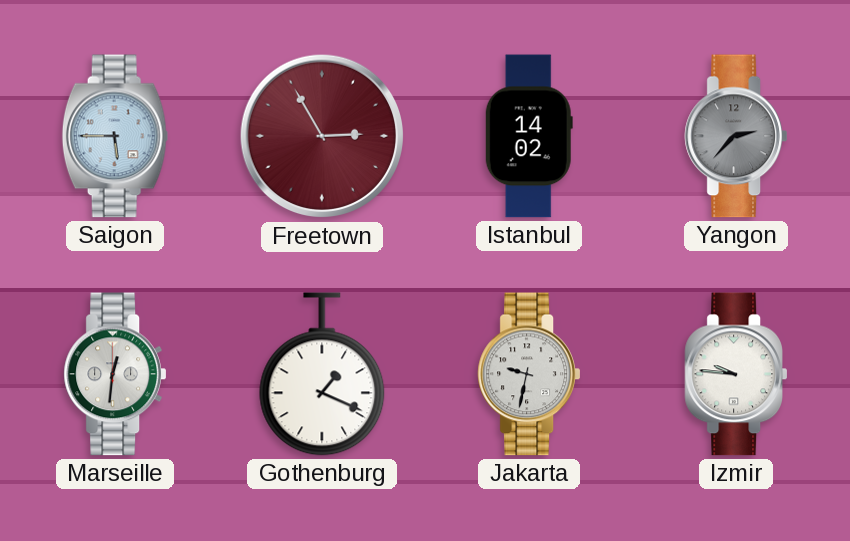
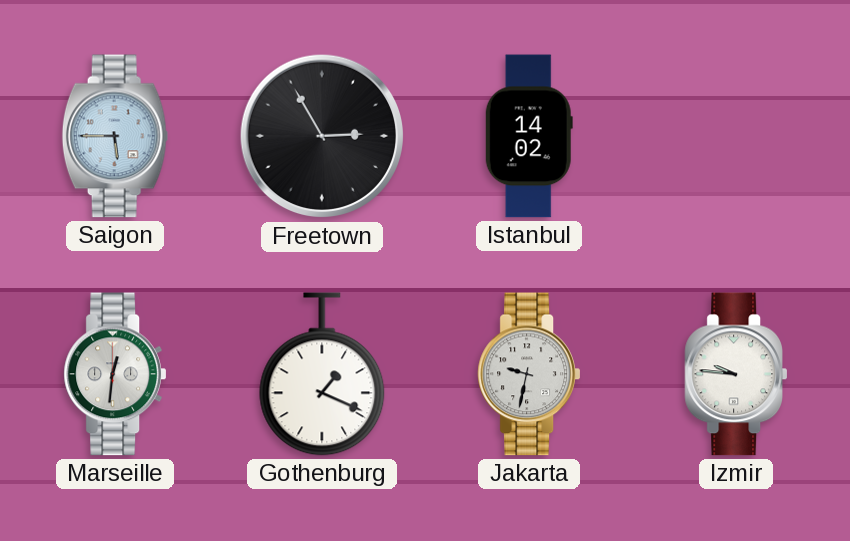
Freetown dial: burgundy -> black
Yangon: 2:37 -> none
